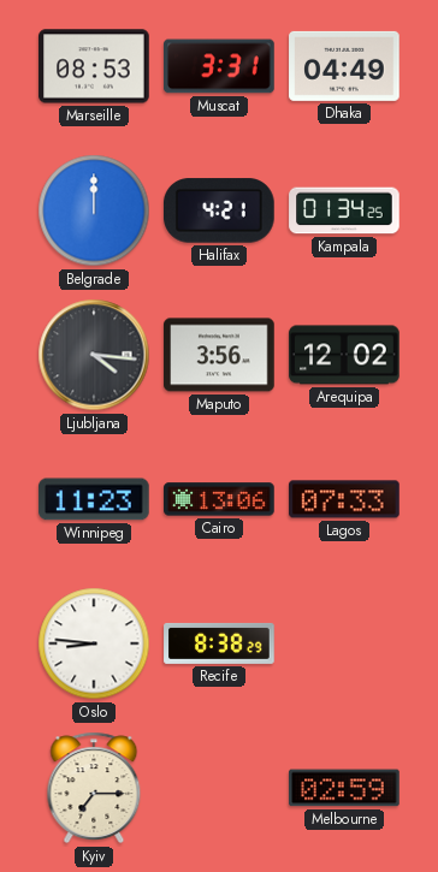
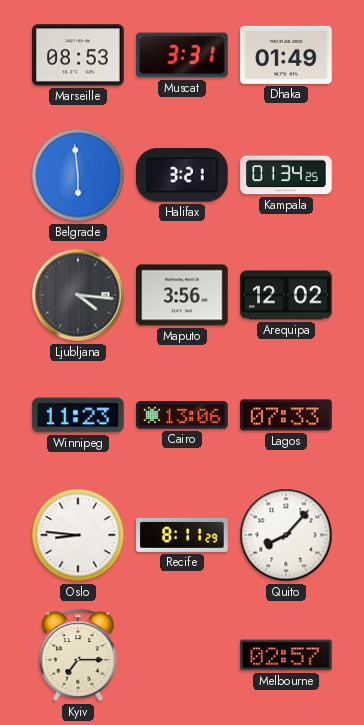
Dhaka: 04:49 -> 01:49
Belgrade: 12:00 -> 5:59
Halifax: 4:21 -> 3:21
Recife: 8:38 -> 8:11
Quito: none -> 8:07
Melbourne: 02:59 -> 02:57
